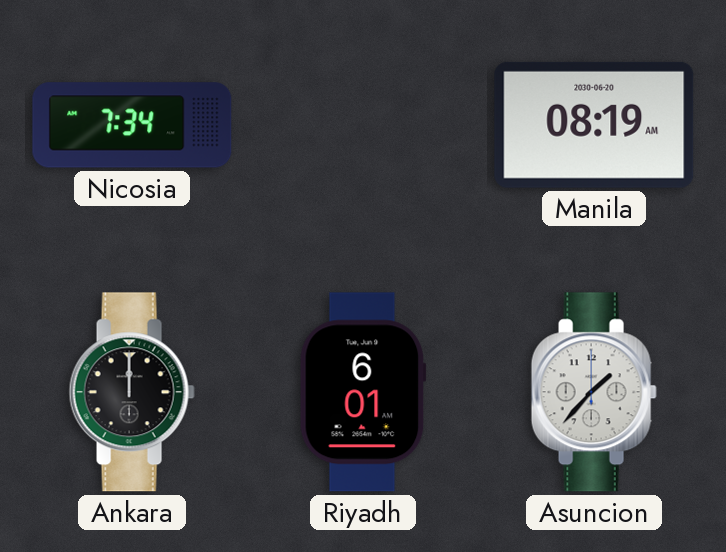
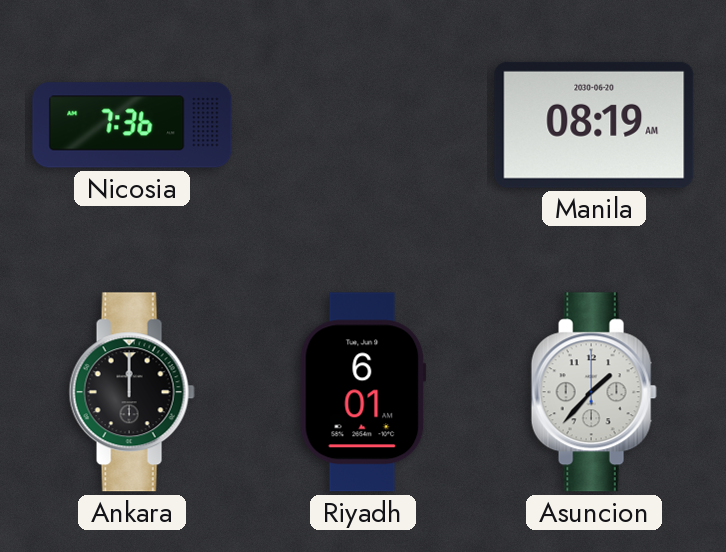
Nicosia: 7:34 -> 7:36
